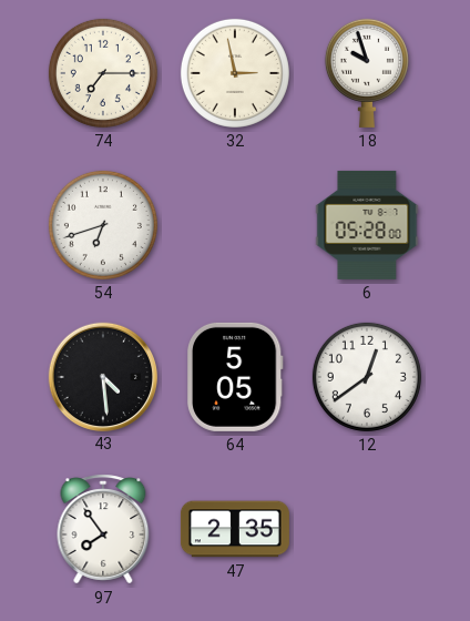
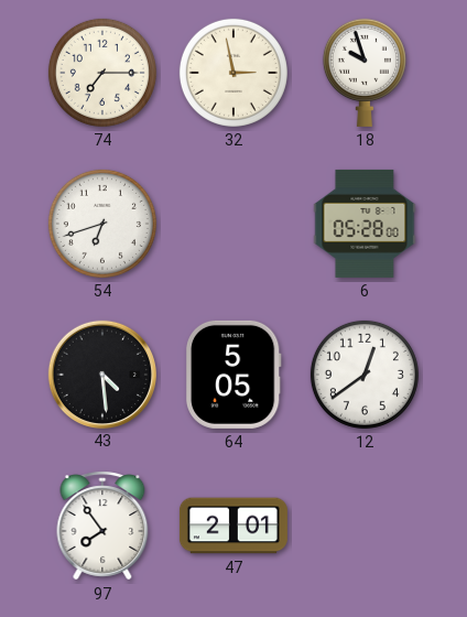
47: 2:35 -> 2:01
